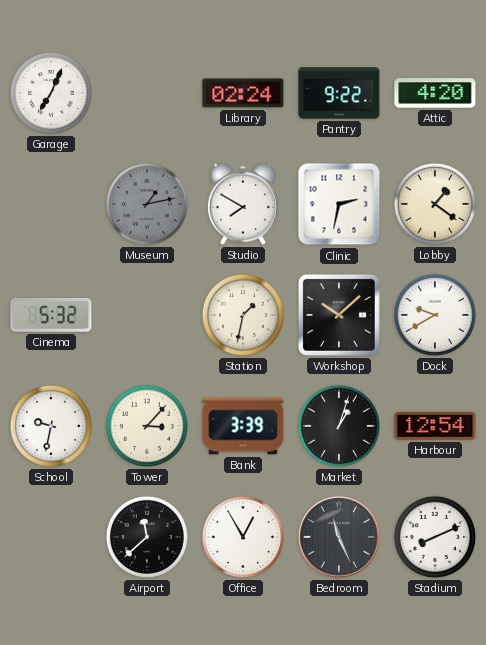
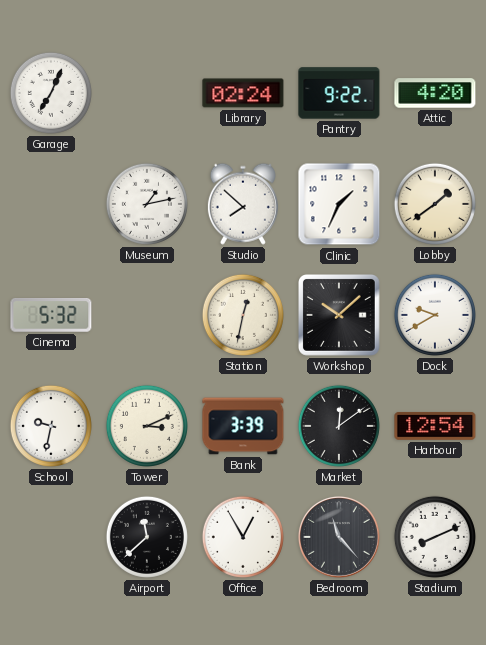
Museum dial: grey -> white
Studio: 7:50 -> 7:52
Clinic: 2:32 -> 1:34
Lobby: 1:21 -> 1:39
Station: 1:32 -> 12:32
Tower: 3:07 -> 3:11
Market: 1:03 -> 12:09
Bedroom: 11:26 -> 11:23
